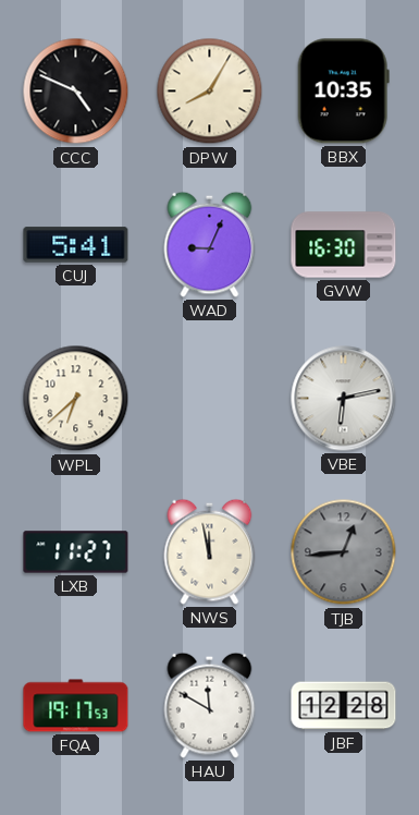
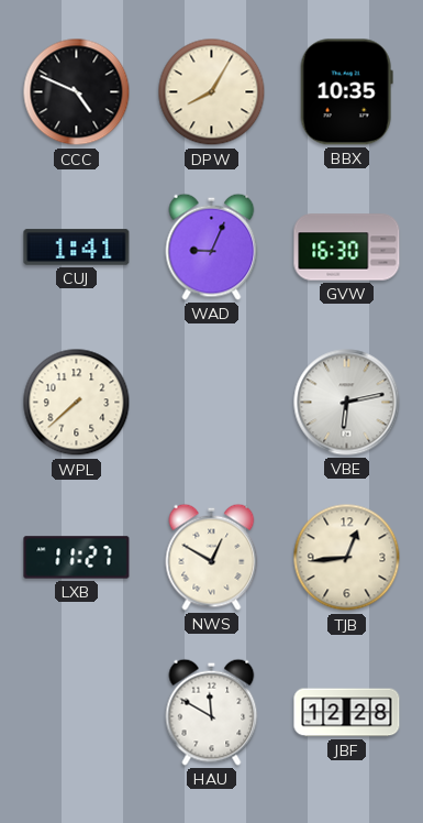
CUJ: 5:41 -> 1:41
WPL: 6:38 -> 7:38
NWS: 11:58 -> 12:50
TJB dial: grey -> cream
FQA: 19:17 -> none
